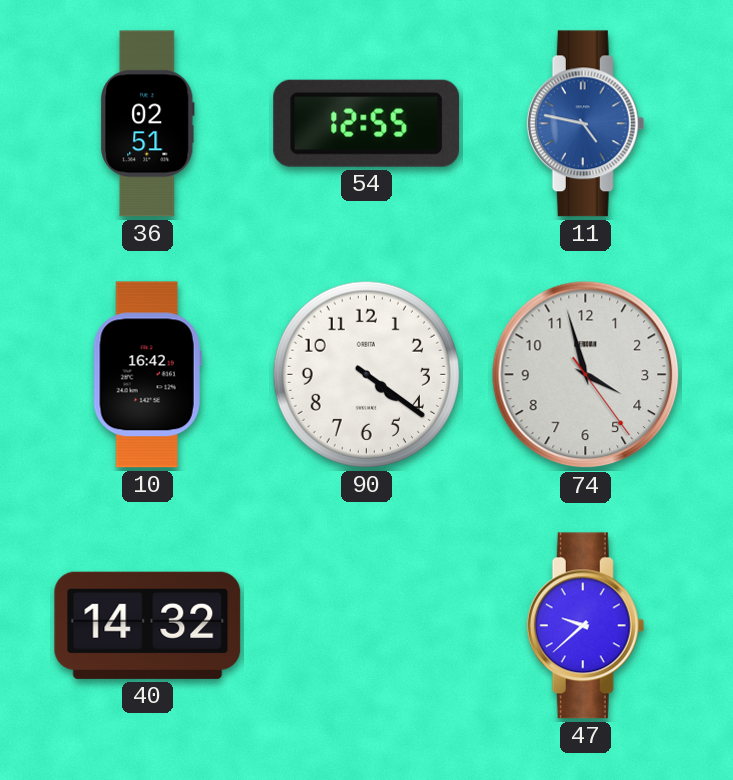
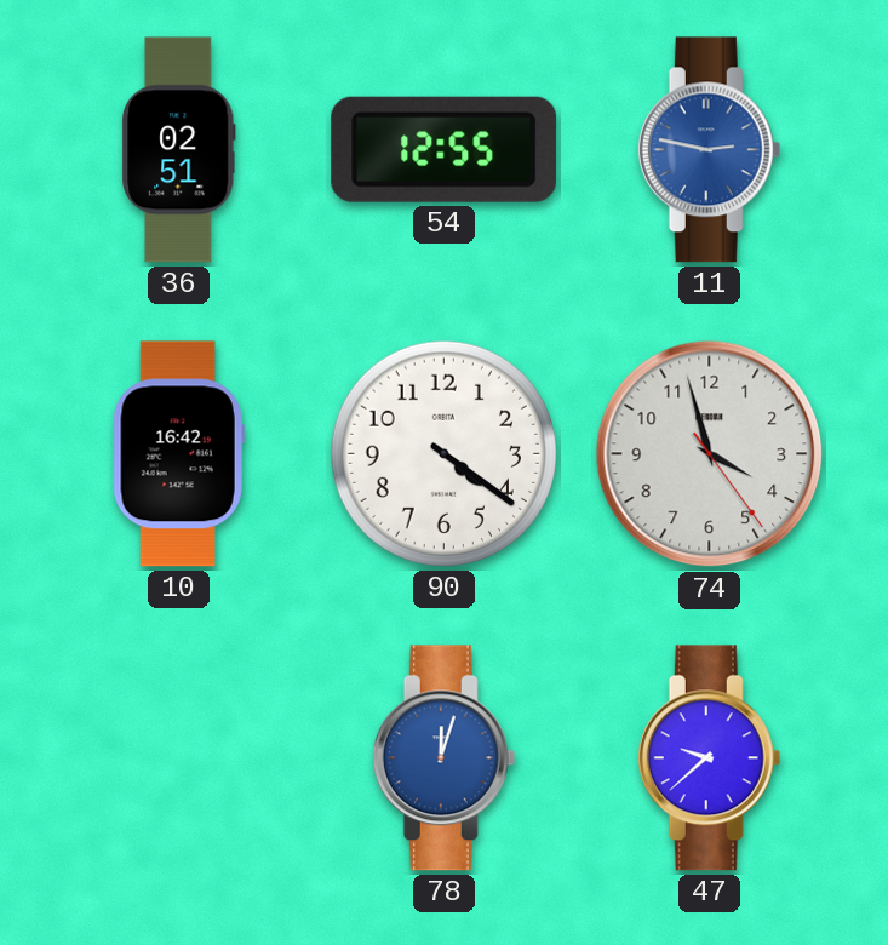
11: 4:47 -> 2:47
40: 14:32 -> none
78: none -> 12:03
